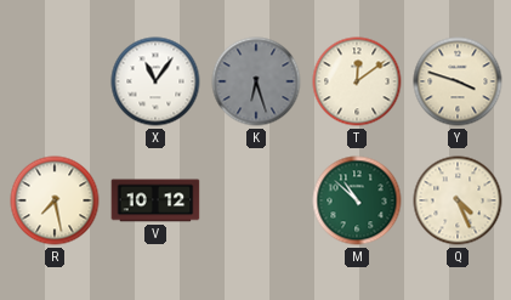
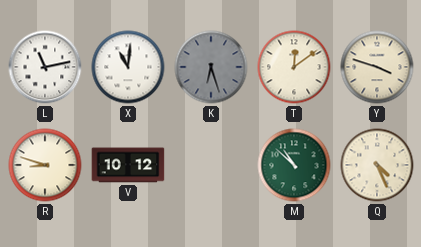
L: none -> 11:13
X: 11:06 -> 11:01
R: 7:28 -> 8:48
